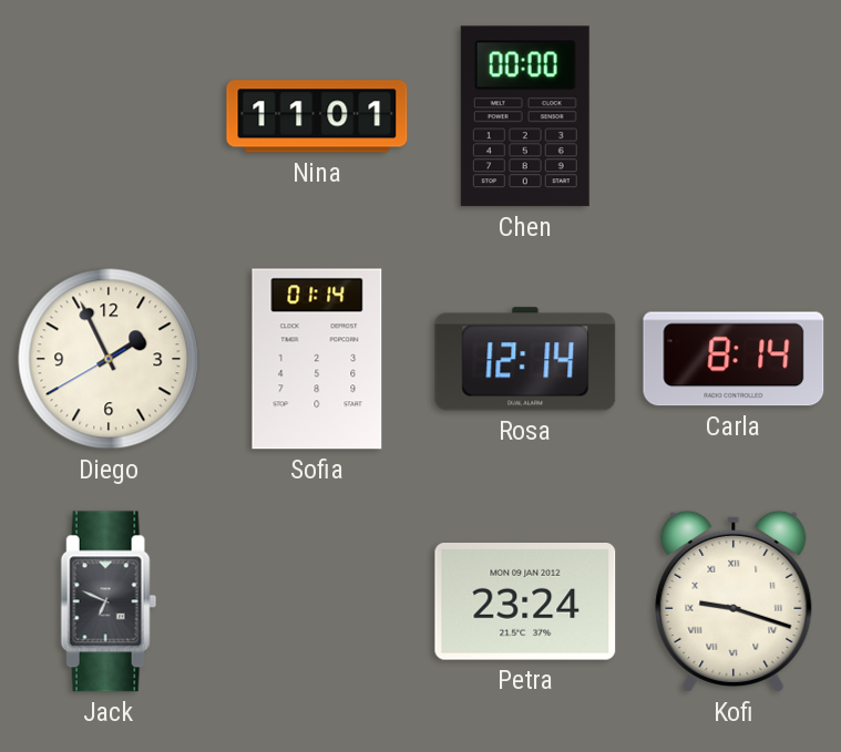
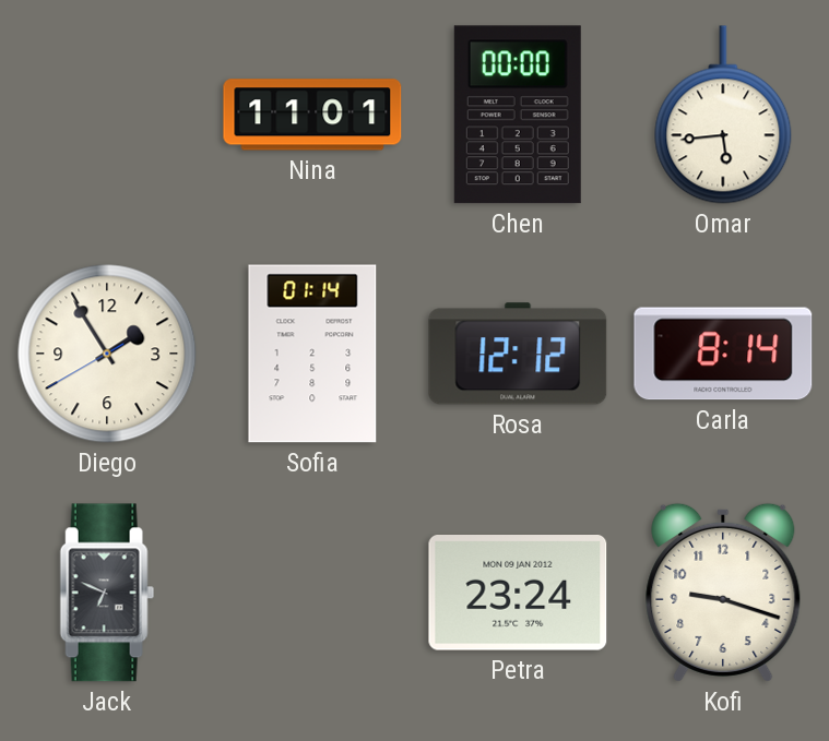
Omar: none -> 5:44
Diego: 1:55 -> 1:54
Rosa: 12:14 -> 12:12
Kofi numerals: Roman -> Arabic
